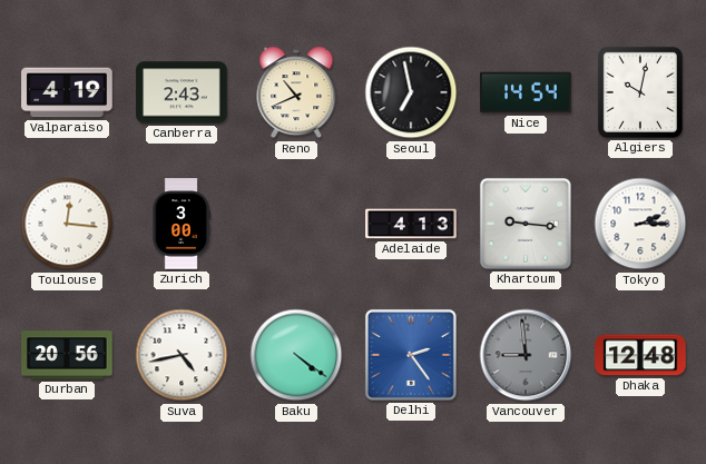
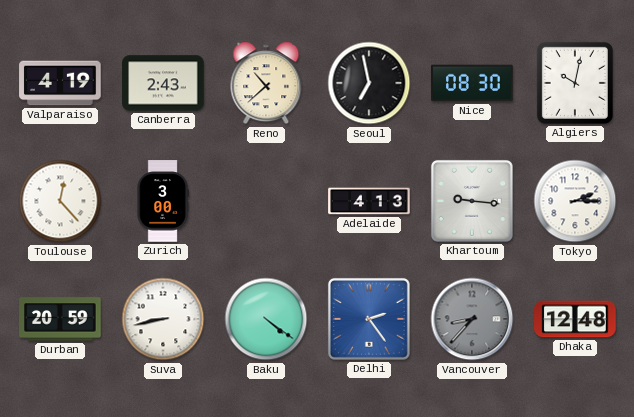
Reno: 10:41 -> 10:38
Nice: 14:54 -> 08:30
Toulouse: 12:16 -> 12:23
Durban: 20:56 -> 20:59
Suva: 4:43 -> 8:43
Vancouver: 8:59 -> 8:37
